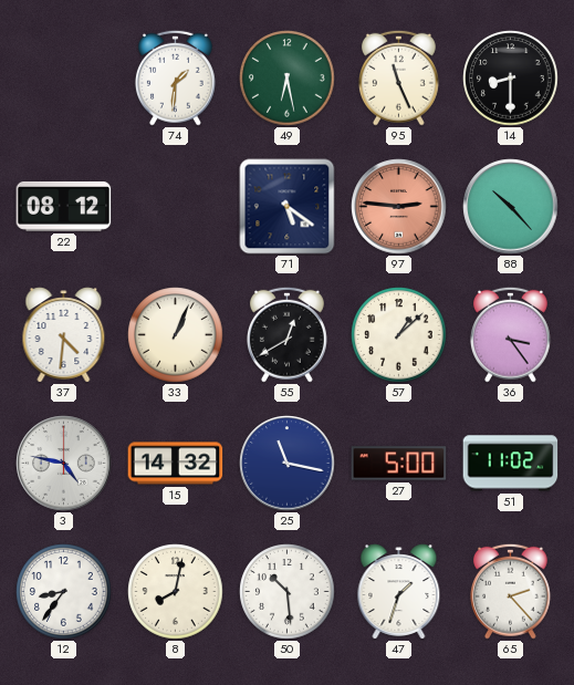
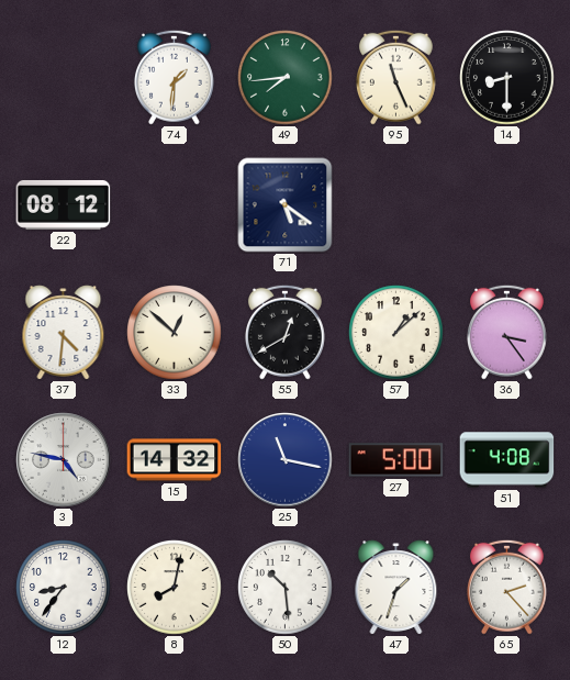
49: 6:28 -> 7:44
97: 2:46 -> none
88: 10:23 -> none
33: 1:04 -> 12:52
51: 11:02 -> 4:08
